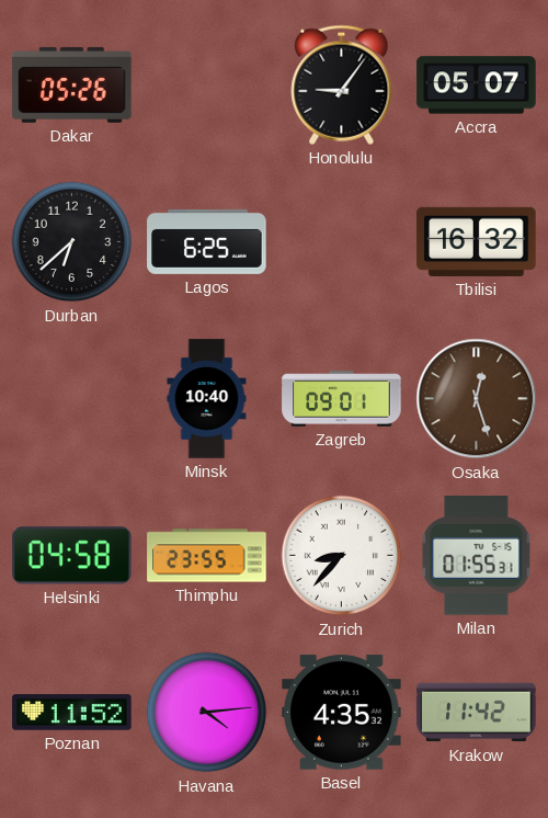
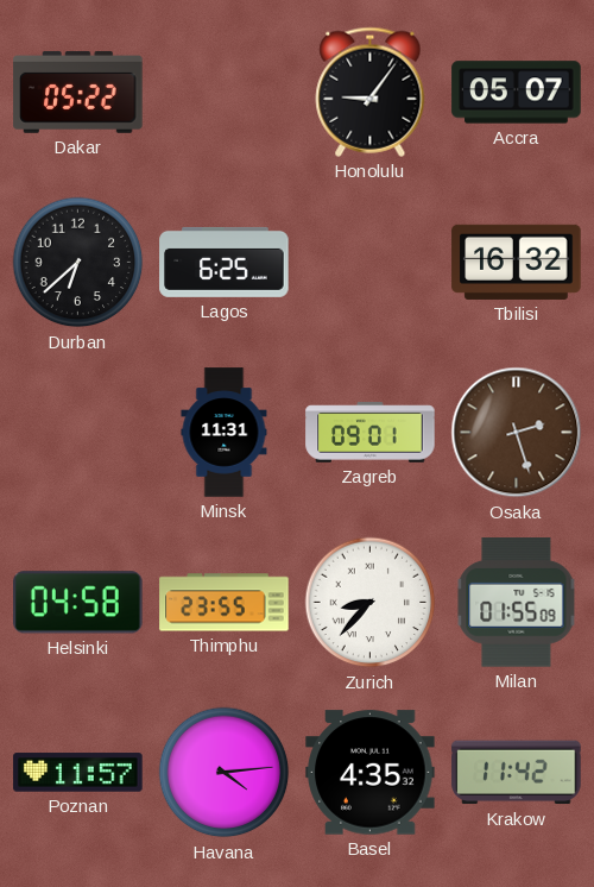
Dakar: 05:26 -> 05:22
Minsk: 10:40 -> 11:31
Osaka: 12:27 -> 2:27
Milan: 01:55:31 -> 01:55:09
Poznan: 11:52 -> 11:57
